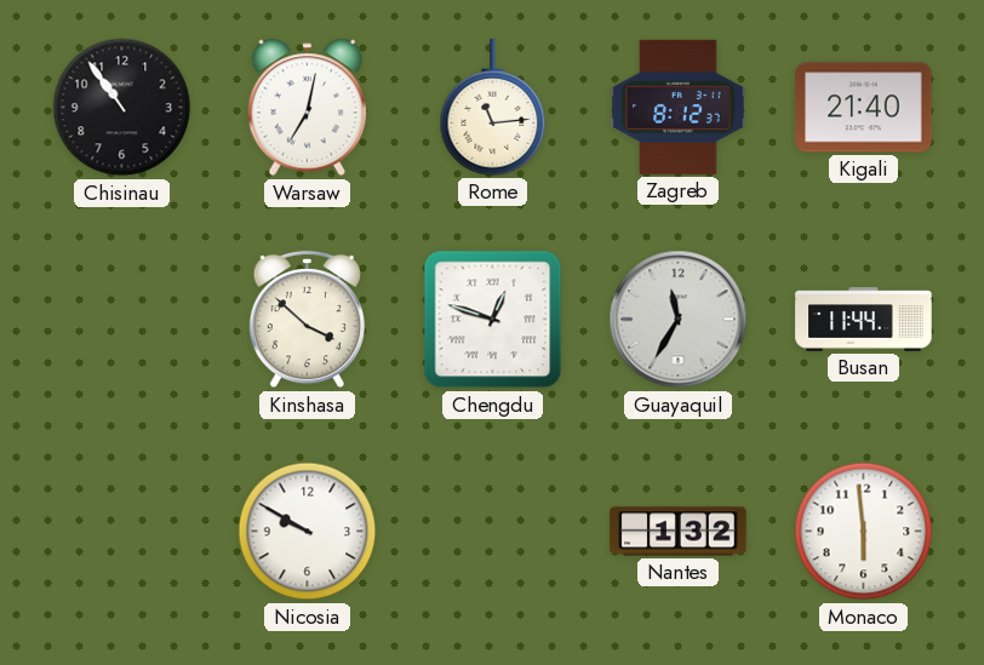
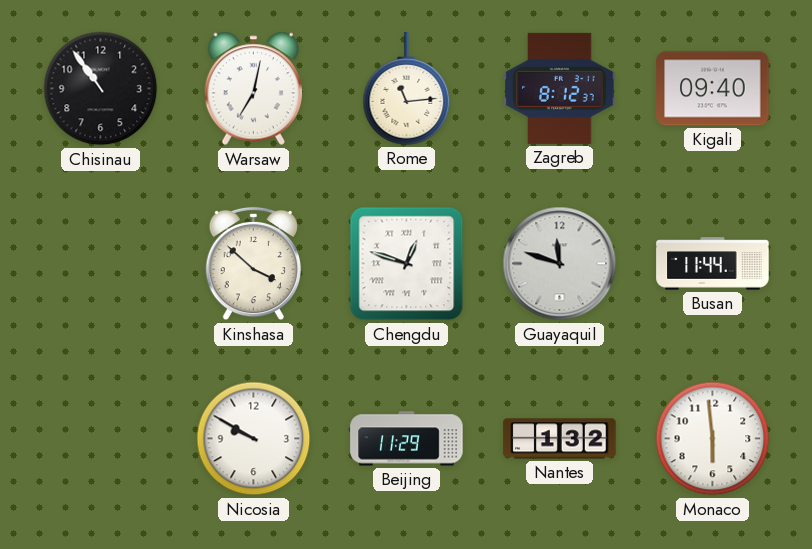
Kigali: 21:40 -> 09:40
Guayaquil: 11:35 -> 11:48
Beijing: none -> 11:29
